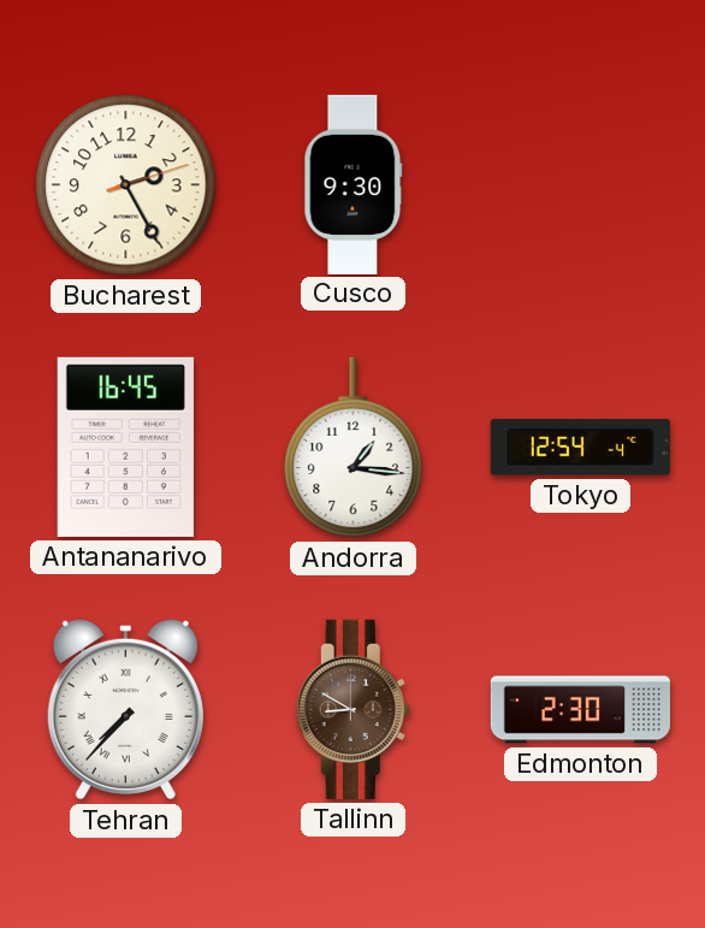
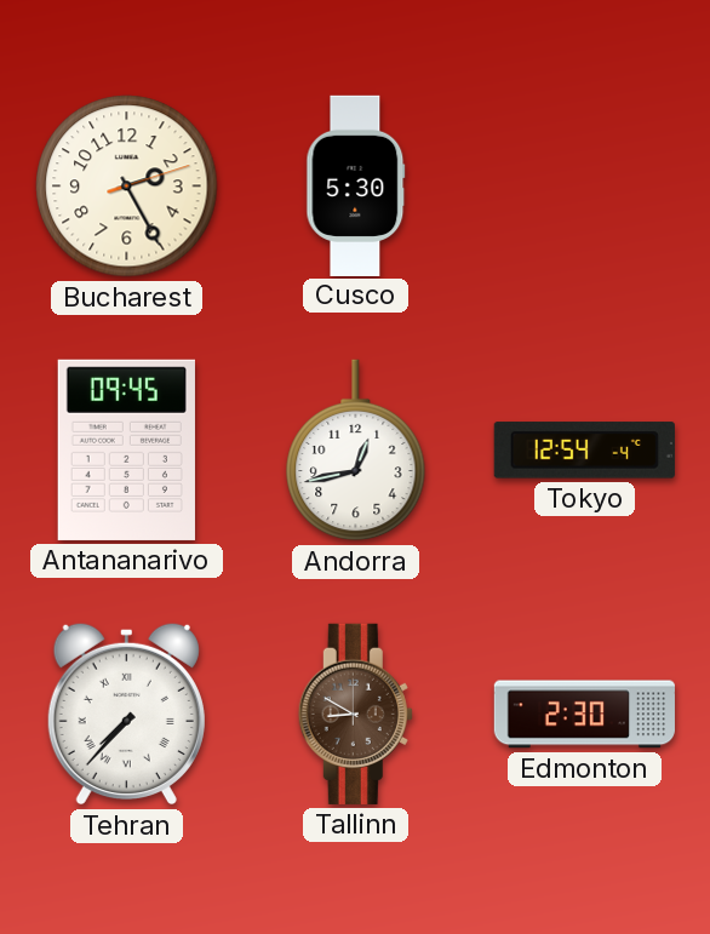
Cusco: 9:30 -> 5:30
Antananarivo: 16:45 -> 09:45
Andorra: 1:16 -> 12:43
